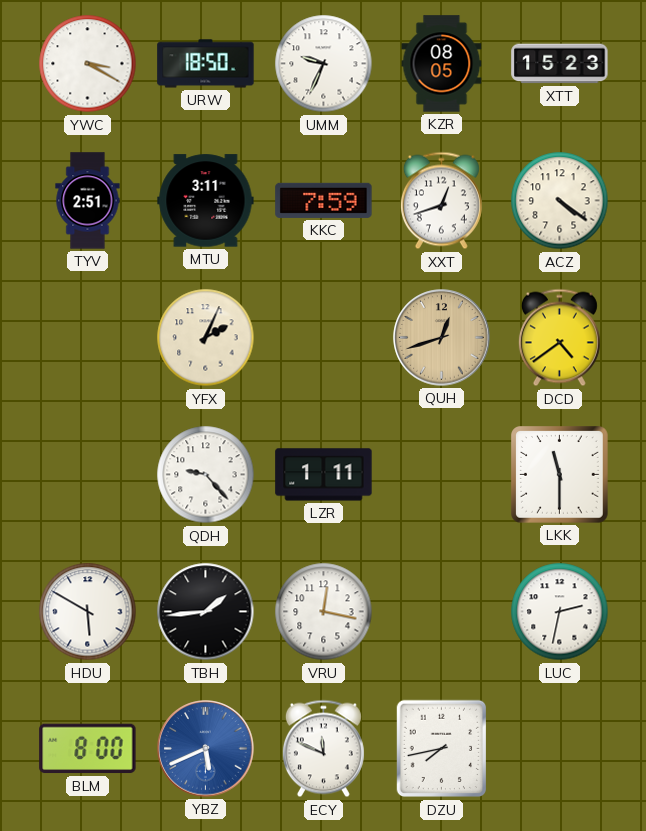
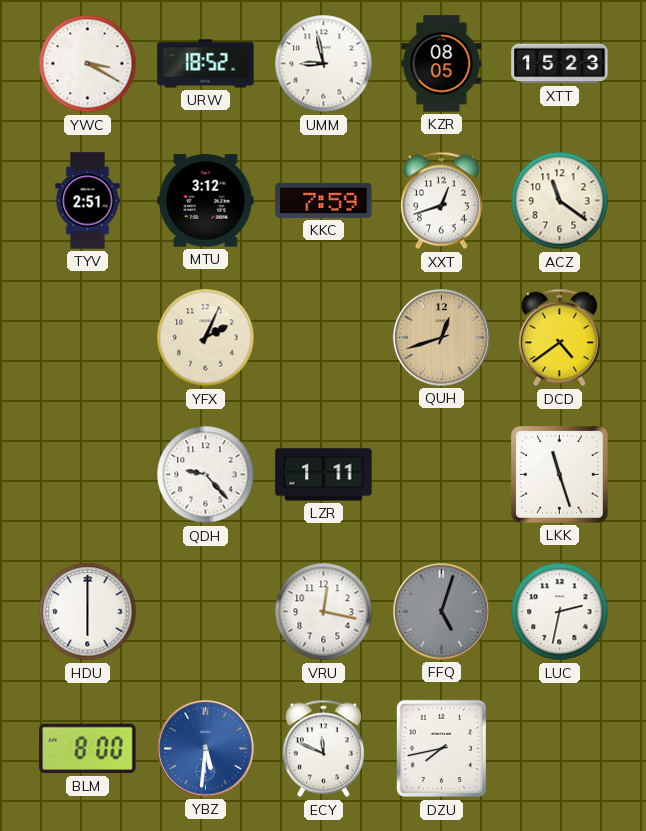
URW: 18:50 -> 18:52
UMM: 9:34 -> 8:58
MTU: 3:11 -> 3:12
ACZ: 4:21 -> 11:21
LKK: 11:30 -> 11:27
HDU: 5:50 -> 6:00
TBH: 1:44 -> none
FFQ: none -> 5:03
YBZ: 5:41 -> 5:31
